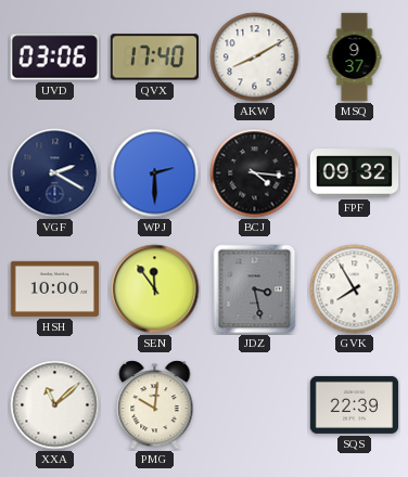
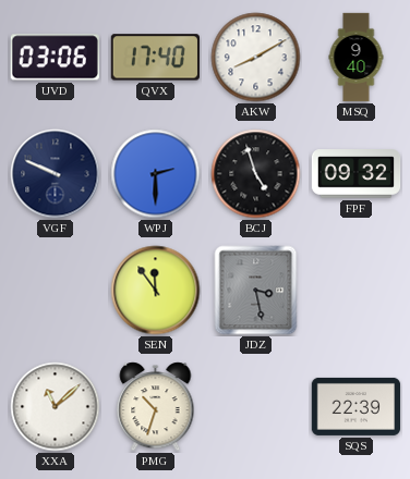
MSQ: 9:37 -> 9:40
VGF: 2:20 -> 9:49
BCJ: 4:16 -> 4:57
HSH: 10:00 -> none
GVK: 7:55 -> none
PMG: 10:01 -> 10:33
